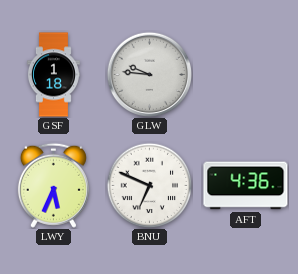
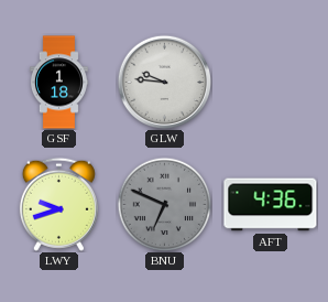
LWY: 5:34 -> 9:42
BNU dial: white -> grey
